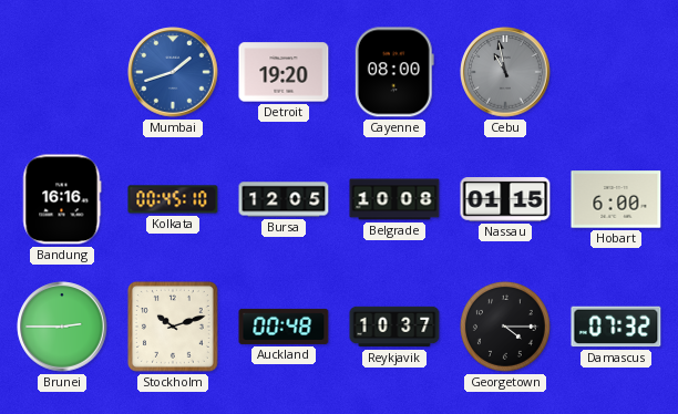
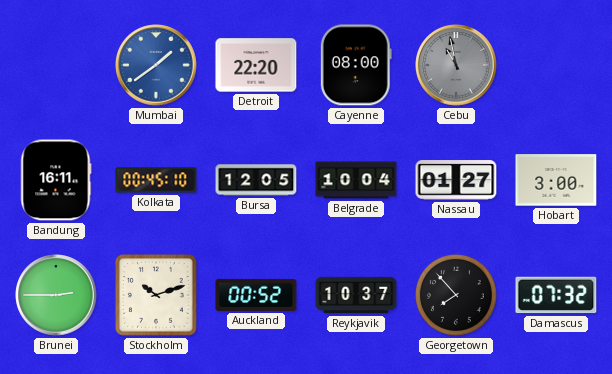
Mumbai: 1:42 -> 1:39
Detroit: 19:20 -> 22:20
Bandung: 16:16 -> 16:11
Belgrade: 10:08 -> 10:04
Nassau: 01:15 -> 01:27
Hobart: 6:00 -> 3:00
Auckland: 00:48 -> 00:52
Georgetown: 4:15 -> 7:53
